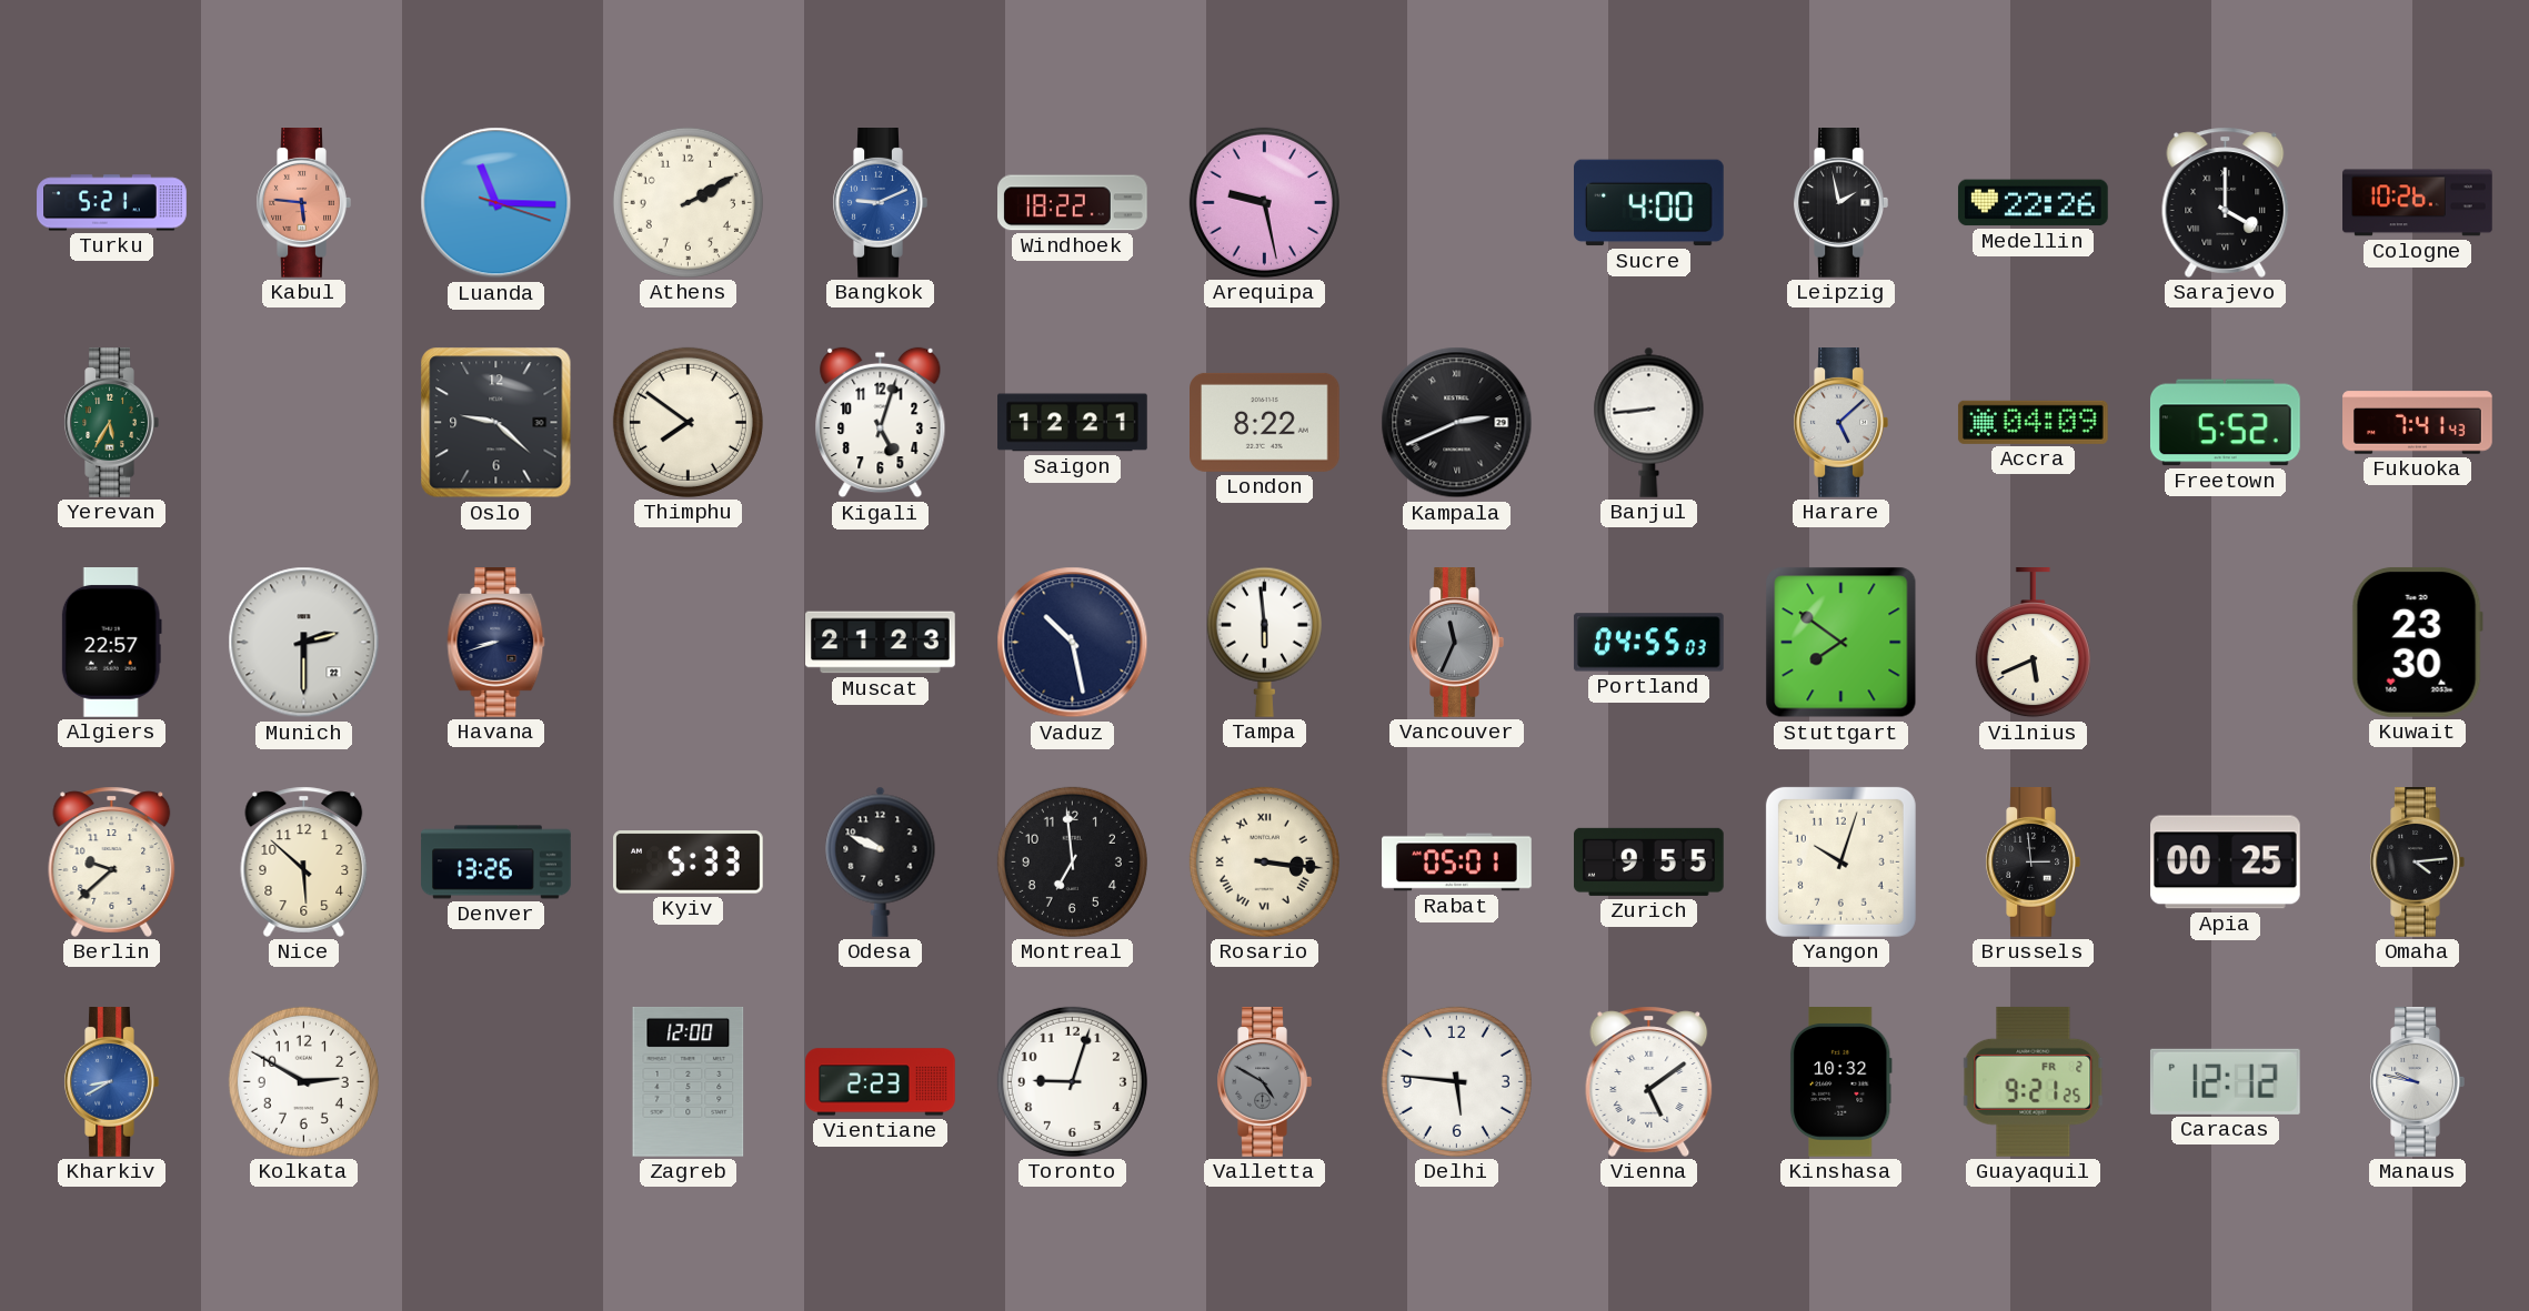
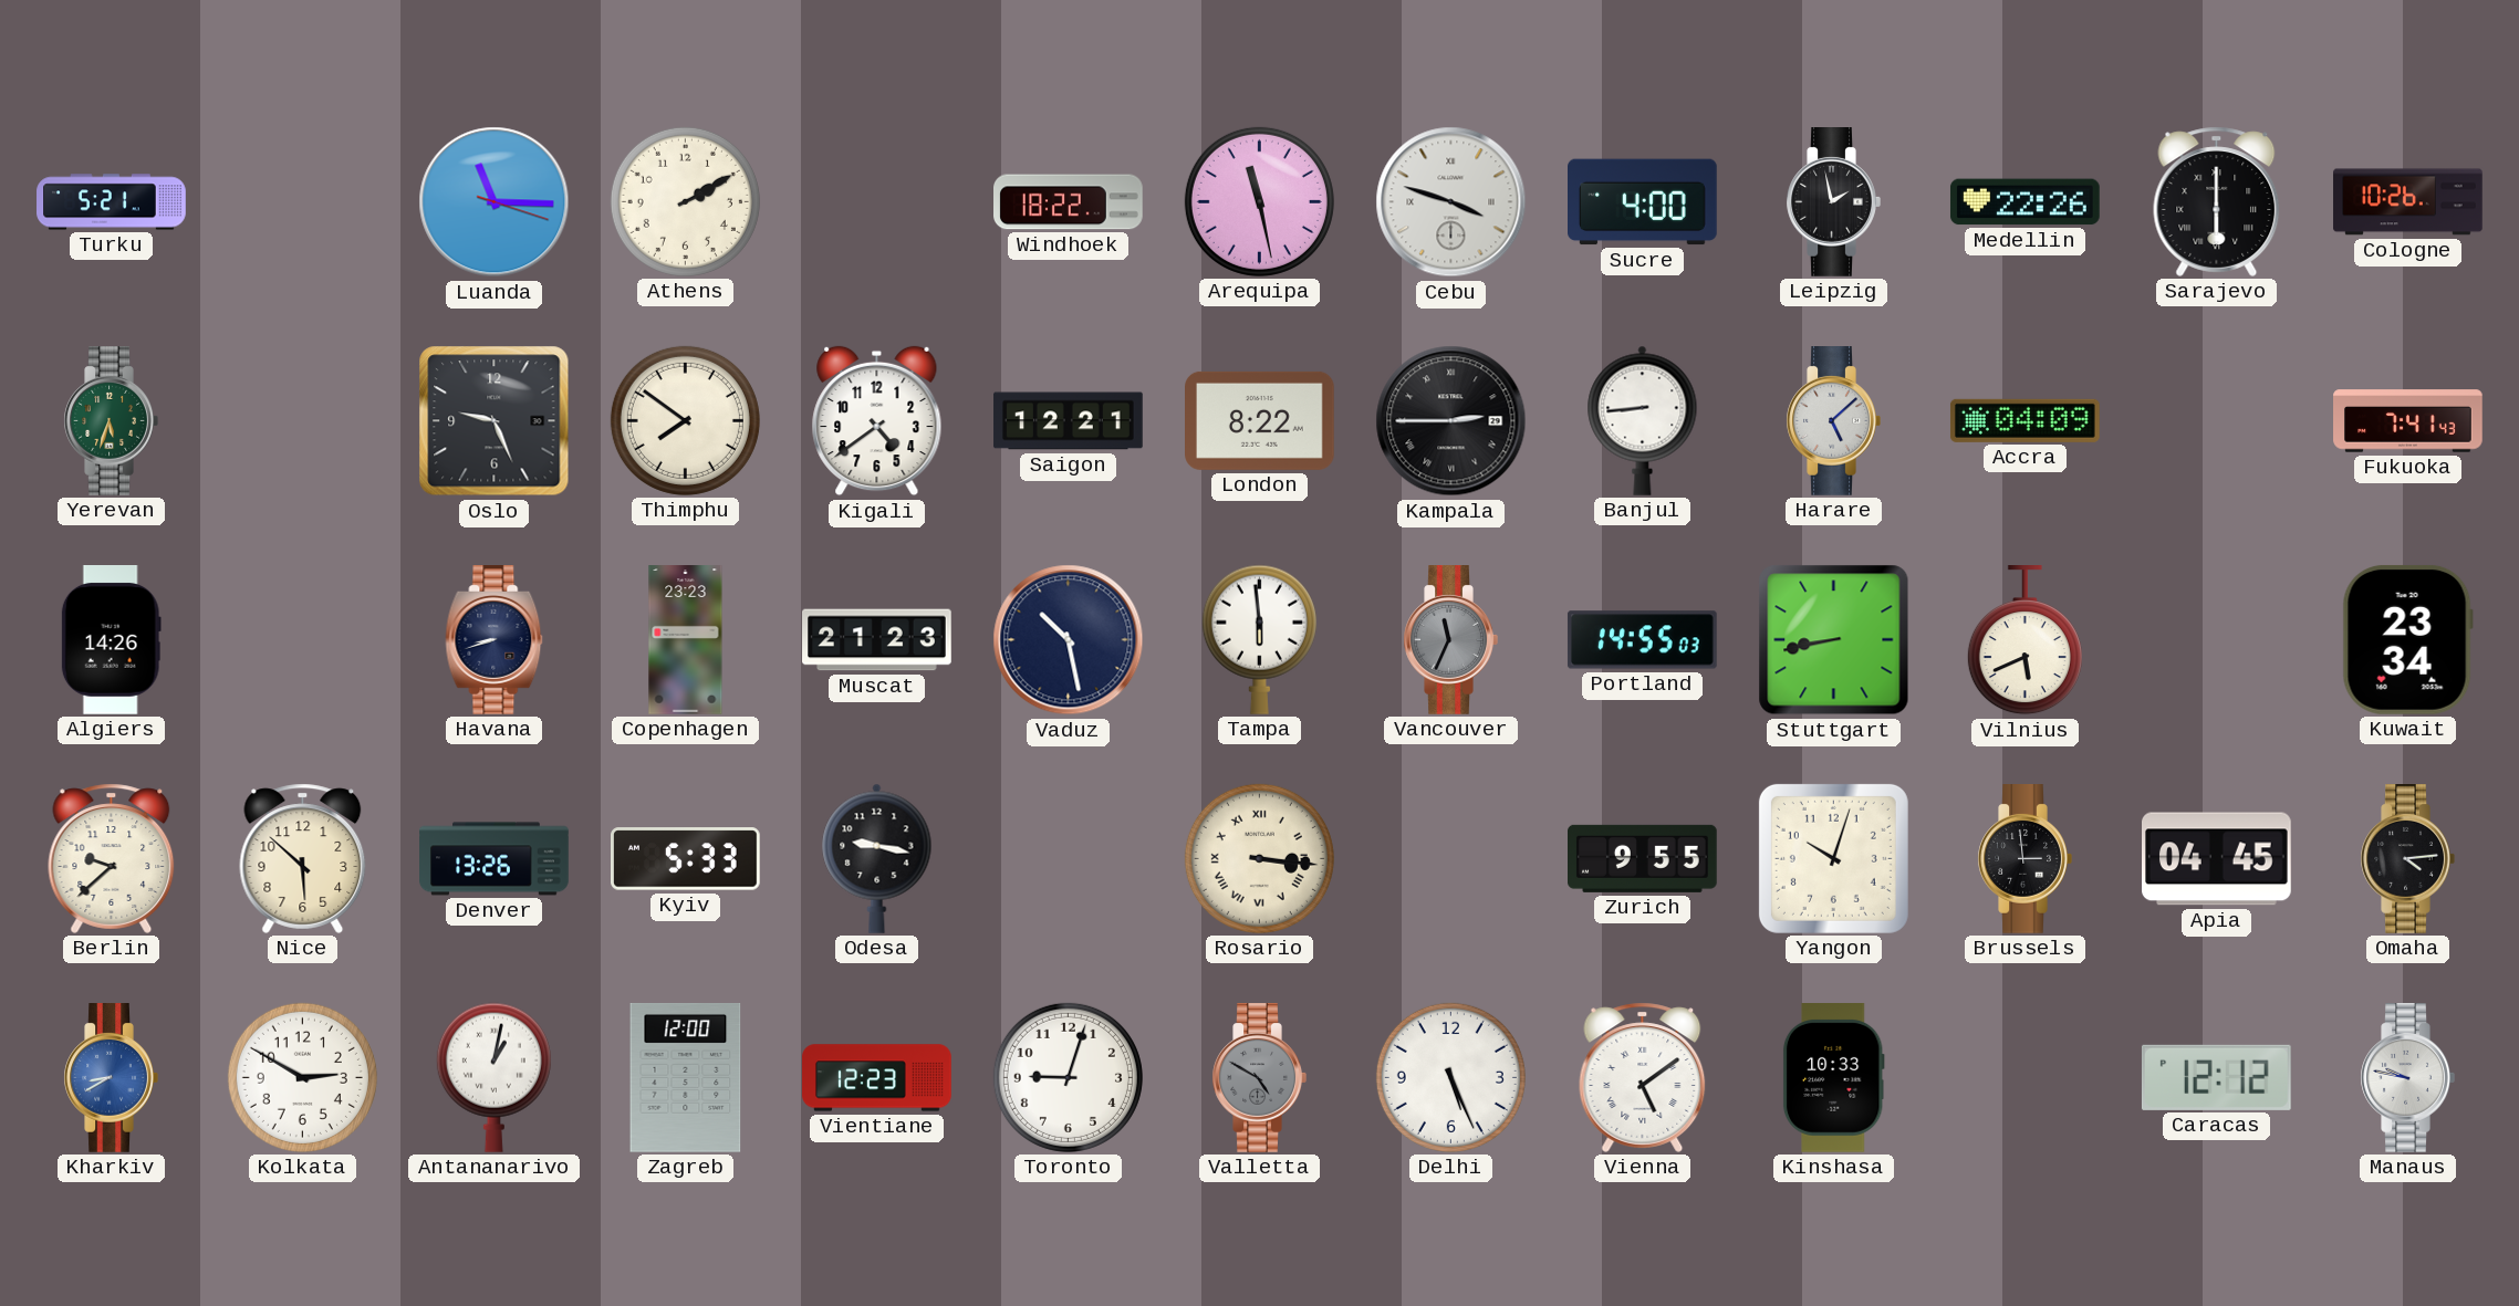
Kabul: 5:46 -> none
Bangkok: 9:11 -> none
Arequipa: 9:28 -> 11:28
Cebu: none -> 3:48
Sarajevo: 4:00 -> 6:00
Yerevan: 5:35 -> 5:33
Oslo: 9:22 -> 9:26
Kigali: 5:03 -> 4:39
Kampala: 2:41 -> 2:45
Freetown: 5:52 -> none
Algiers: 22:57 -> 14:26
Munich: 2:30 -> none
Copenhagen: none -> 23:23
Portland: 04:55 -> 14:55
Stuttgart: 7:51 -> 8:43
Kuwait: 23:30 -> 23:34
Odesa: 9:49 -> 9:17
Montreal: 6:59 -> none
Rabat: 05:01 -> none
Apia: 00:25 -> 04:45
Antananarivo: none -> 1:02
Vientiane: 2:23 -> 12:23
Delhi: 5:46 -> 5:26
Kinshasa: 10:32 -> 10:33
Guayaquil: 9:21 -> none
